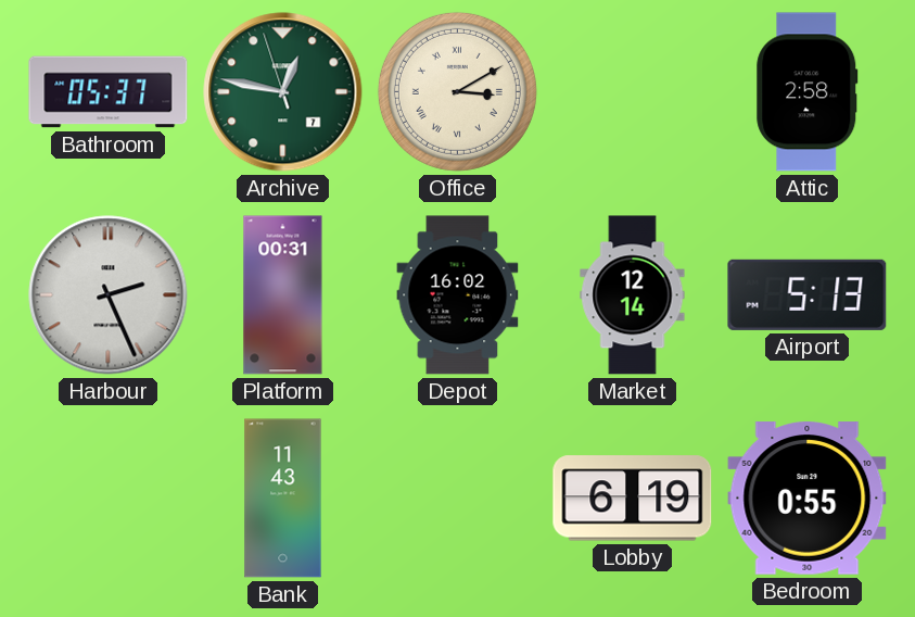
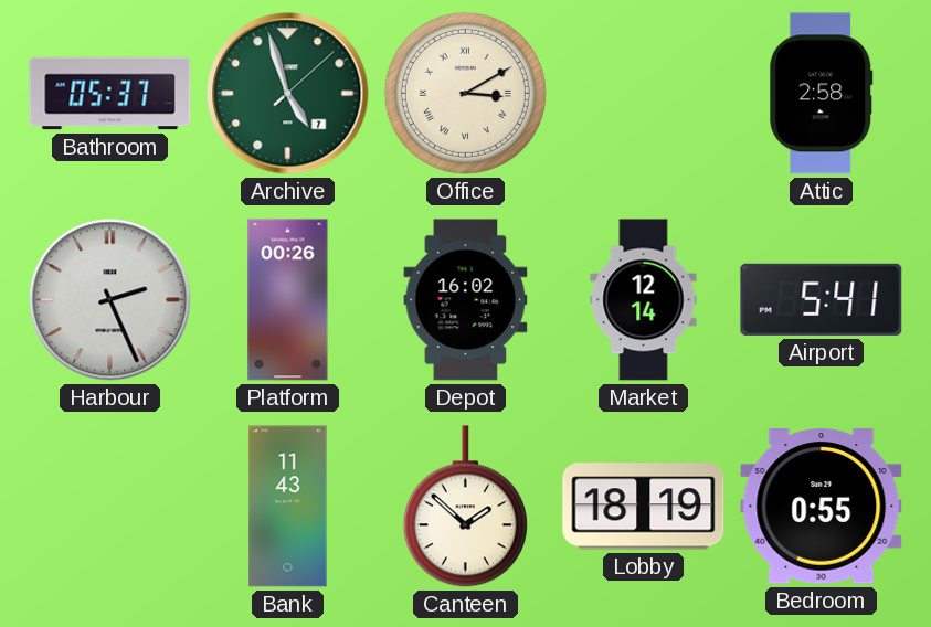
Archive: 12:46 -> 4:57
Platform: 00:31 -> 00:26
Airport: 5:13 -> 5:41
Canteen: none -> 1:52
Lobby: 6:19 -> 18:19
